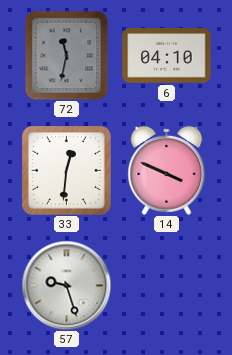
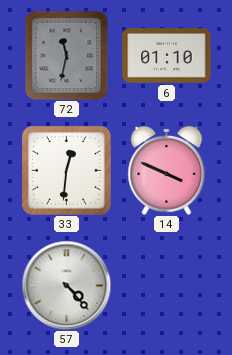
6: 04:10 -> 01:10
57: 9:27 -> 4:23
